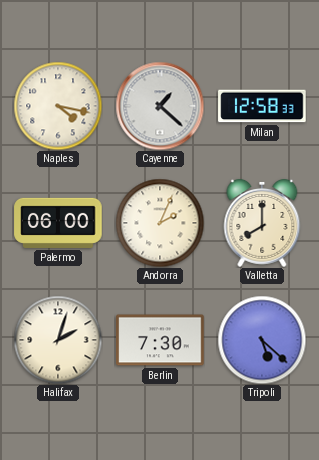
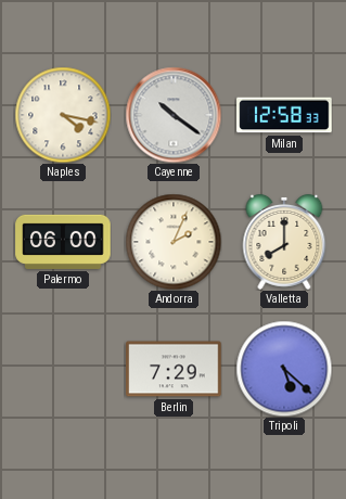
Cayenne: 1:22 -> 10:21
Halifax: 2:03 -> none
Berlin: 7:30 -> 7:29
